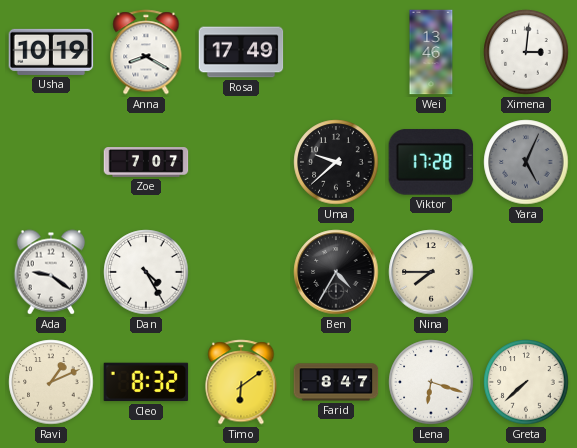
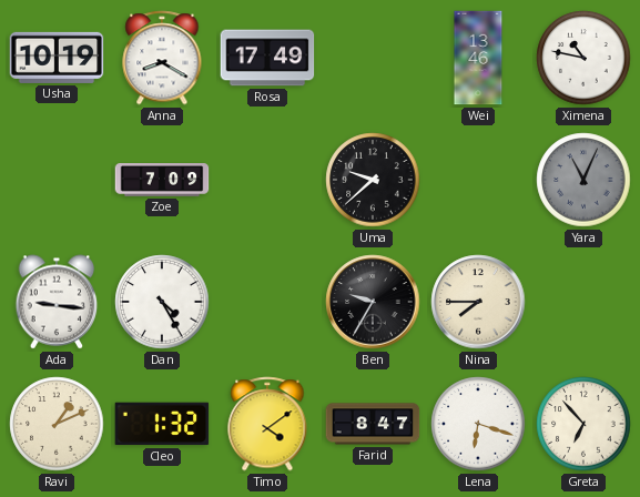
Ximena: 3:01 -> 10:47
Zoe: 7:07 -> 7:09
Viktor: 17:28 -> none
Yara: 5:04 -> 11:04
Ada: 9:21 -> 9:16
Ben: 4:35 -> 9:35
Cleo: 8:32 -> 1:32
Timo: 6:09 -> 4:09
Greta: 7:38 -> 6:53
